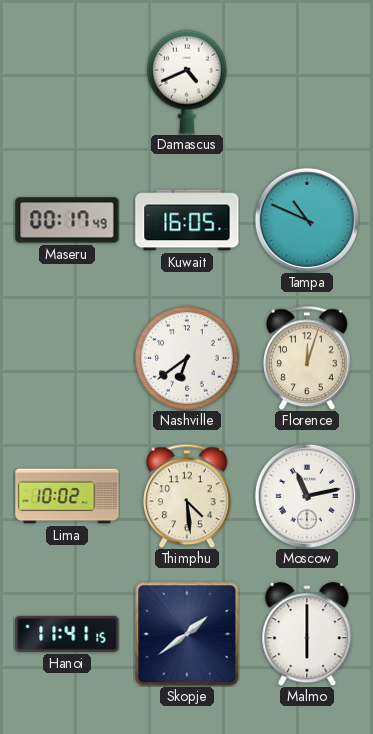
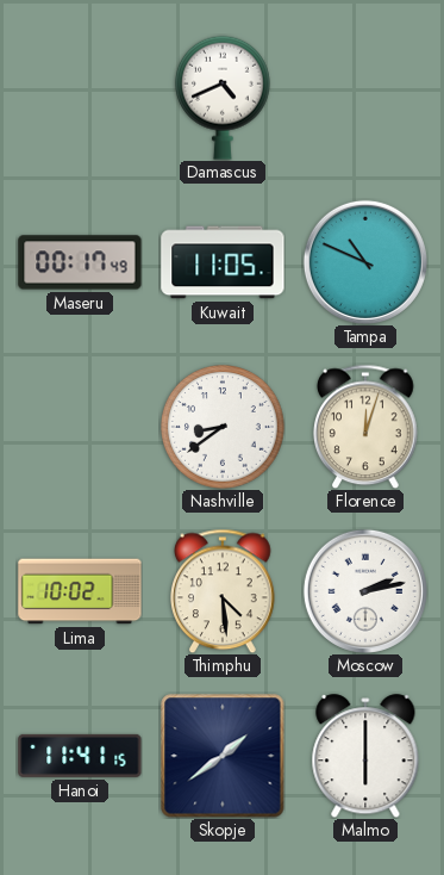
Kuwait: 16:05 -> 11:05
Nashville: 6:39 -> 8:39
Moscow: 11:13 -> 2:13
